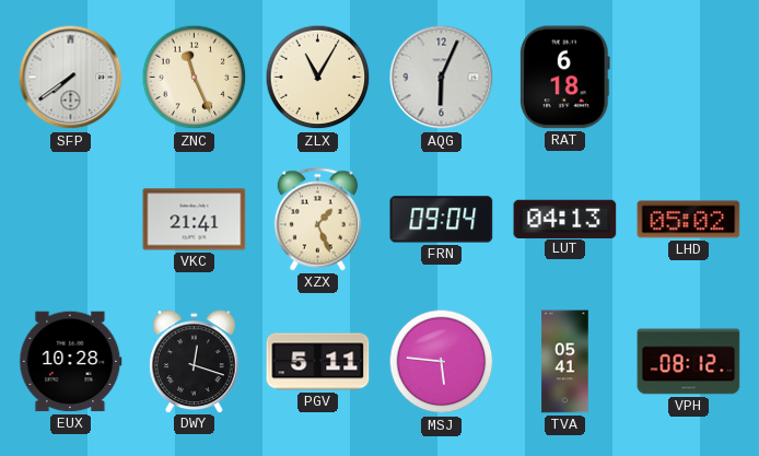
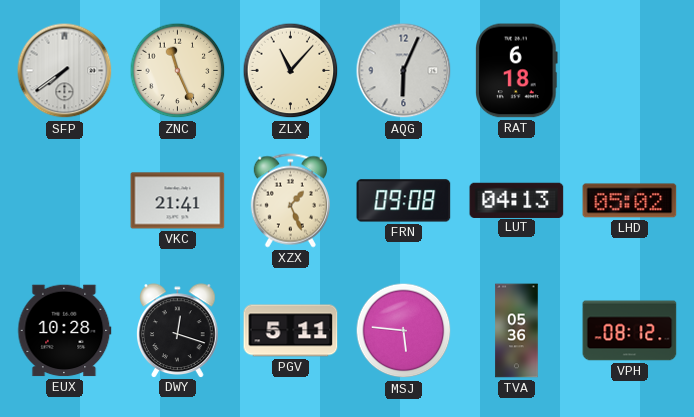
ZLX: 11:05 -> 11:07
FRN: 09:04 -> 09:08
TVA: 05:41 -> 05:36
